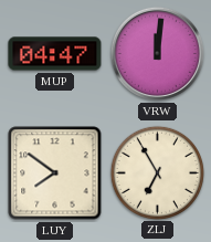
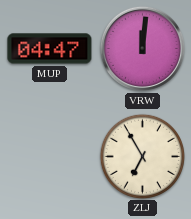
LUY: 7:51 -> none
